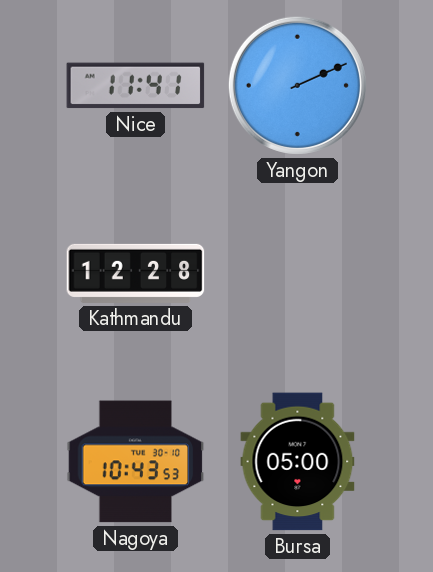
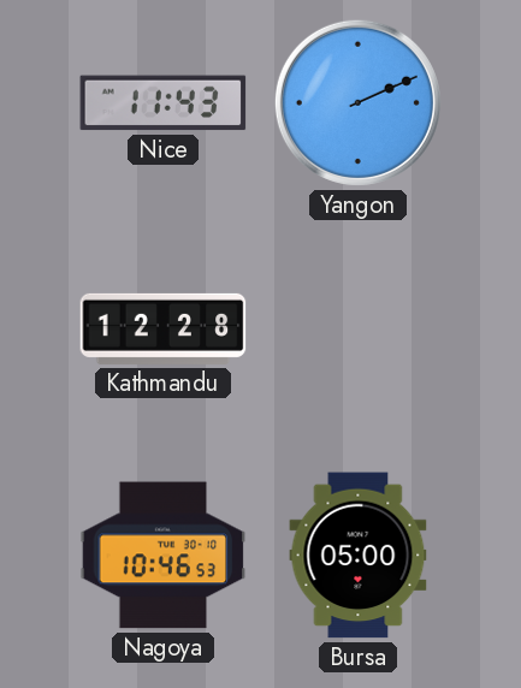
Nice: 11:41 -> 11:43
Nagoya: 10:43 -> 10:46
